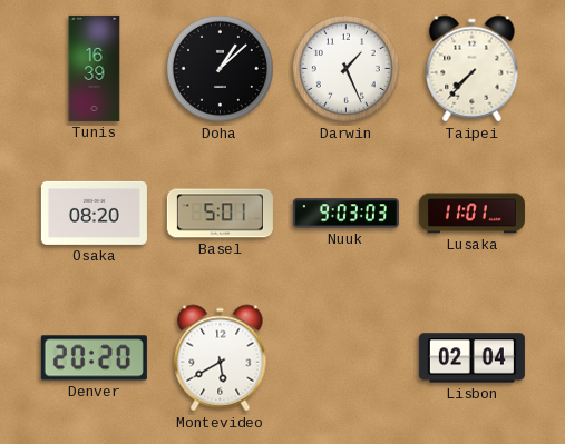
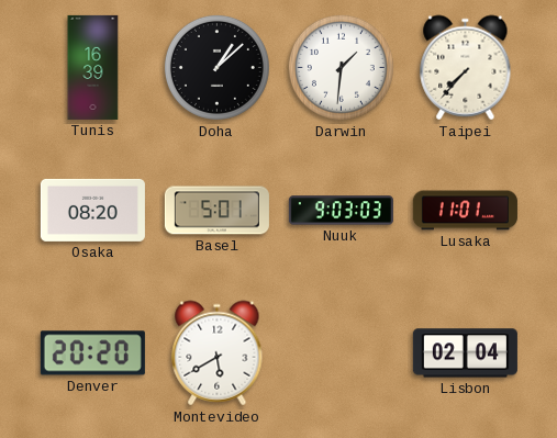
Darwin: 1:26 -> 1:31
